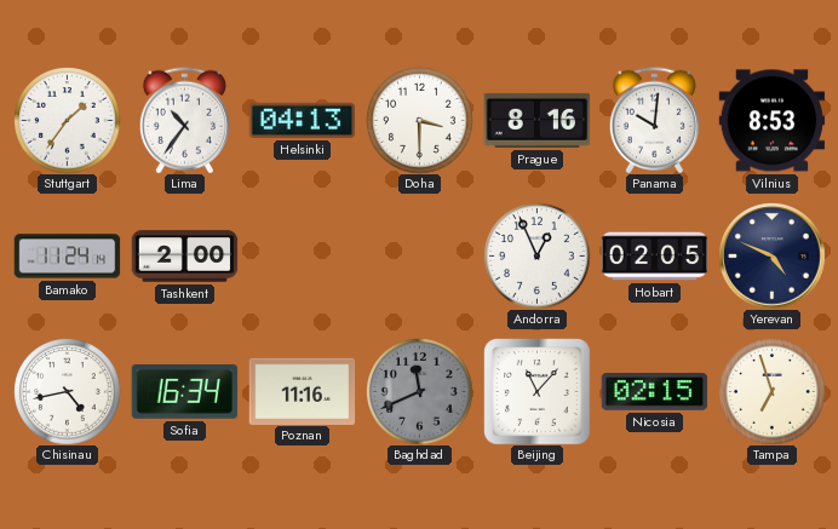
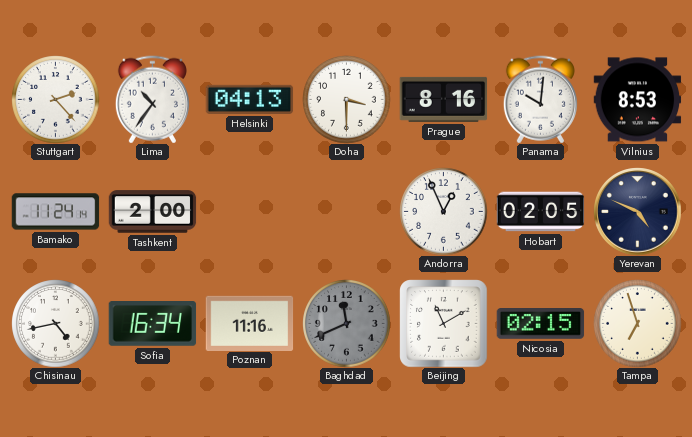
Stuttgart: 1:36 -> 2:23
Beijing: 11:07 -> 11:10
